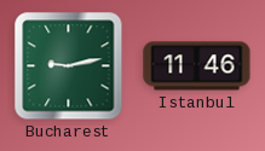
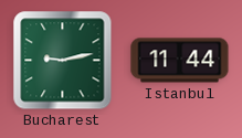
Istanbul: 11:46 -> 11:44
